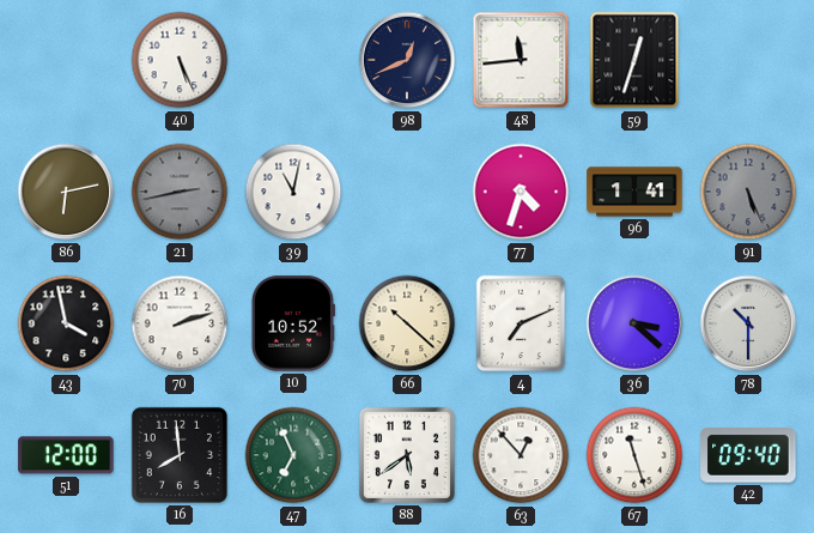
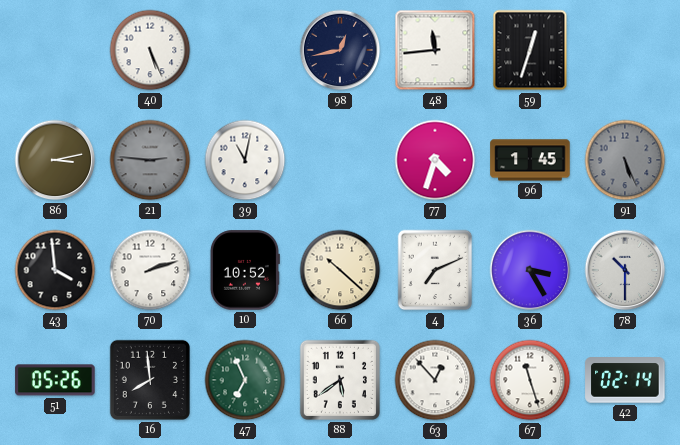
98: 12:41 -> 12:43
86: 6:13 -> 3:13
21: 2:43 -> 2:46
96: 1:41 -> 1:45
43: 3:58 -> 3:59
36: 3:22 -> 3:25
51: 12:00 -> 05:26
42: 09:40 -> 02:14
